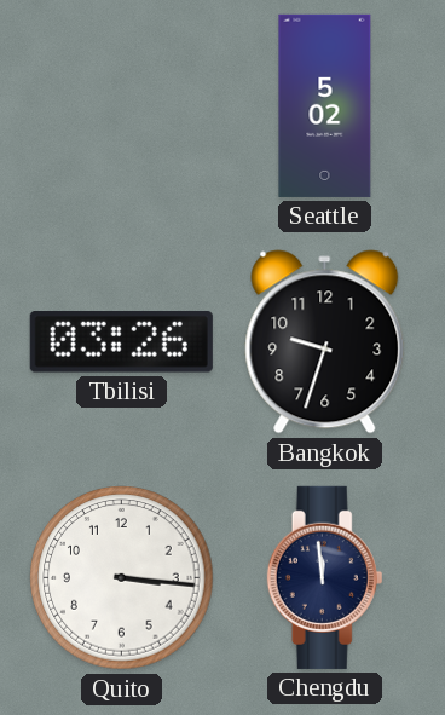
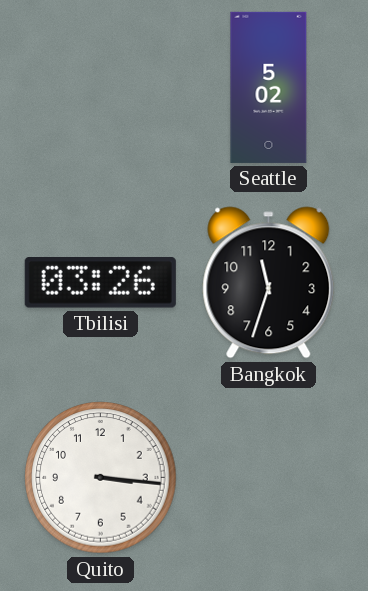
Bangkok: 9:33 -> 11:33
Chengdu: 11:59 -> none
